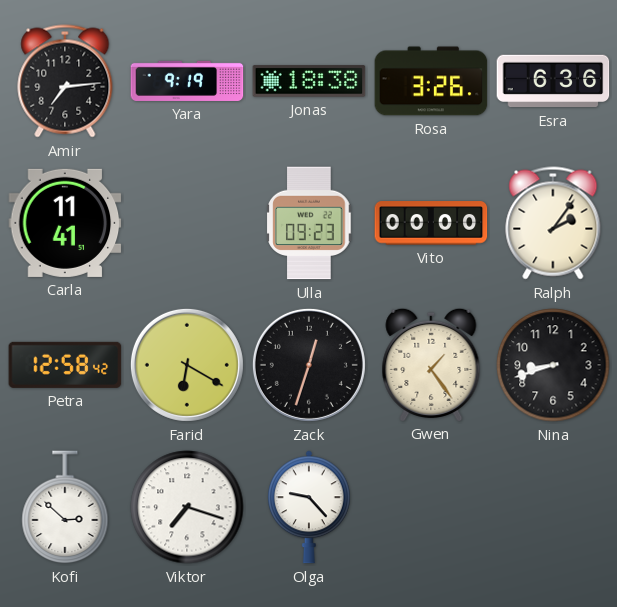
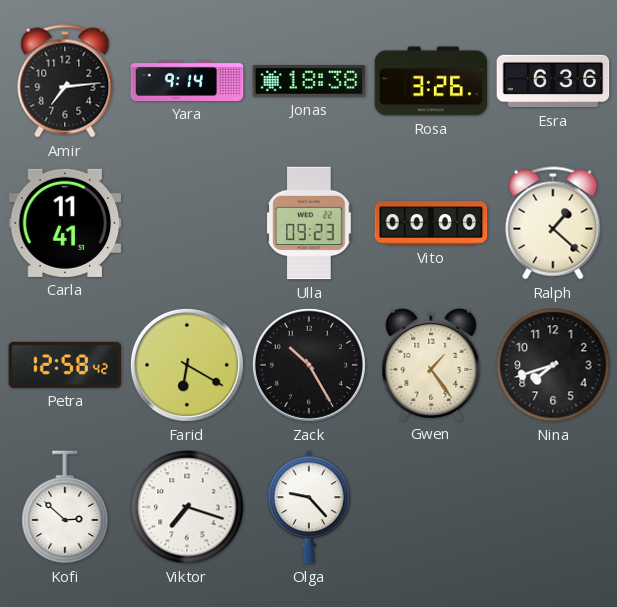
Yara: 9:19 -> 9:14
Ralph: 2:06 -> 1:22
Zack: 12:33 -> 10:25
Nina: 8:42 -> 7:42
